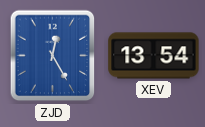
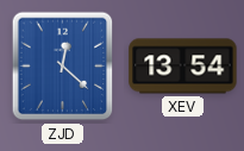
ZJD: 12:25 -> 12:22
